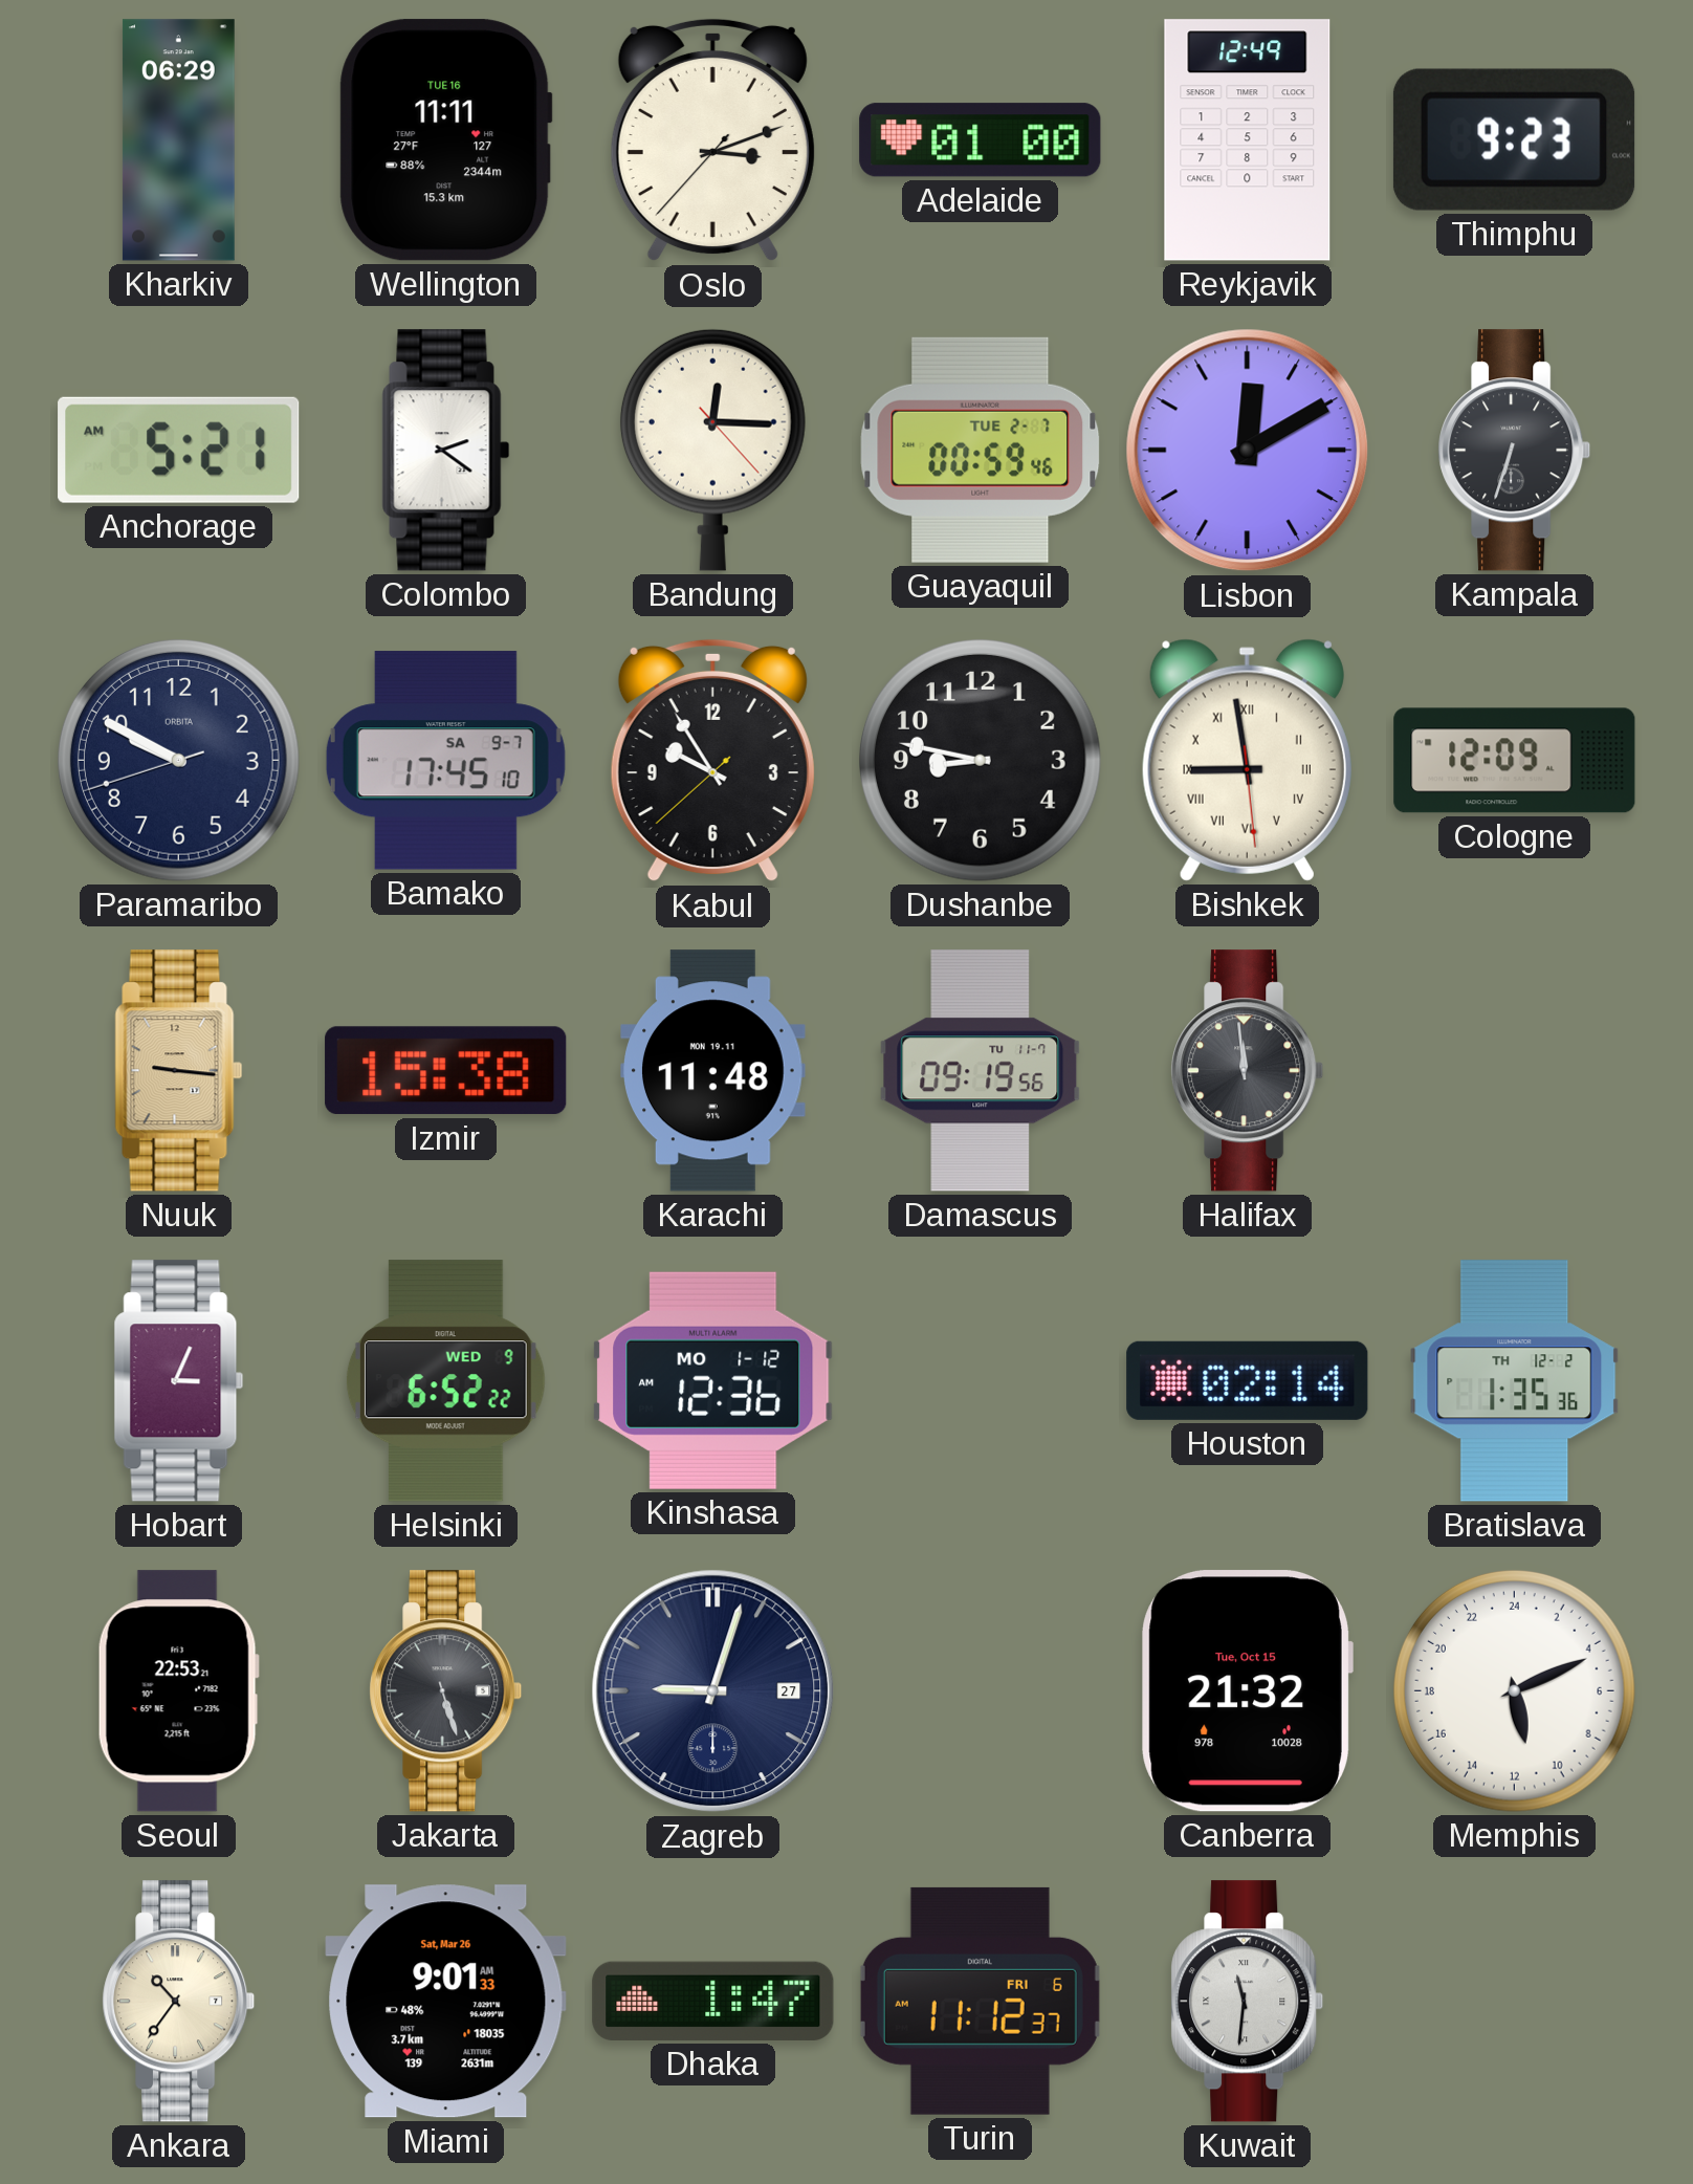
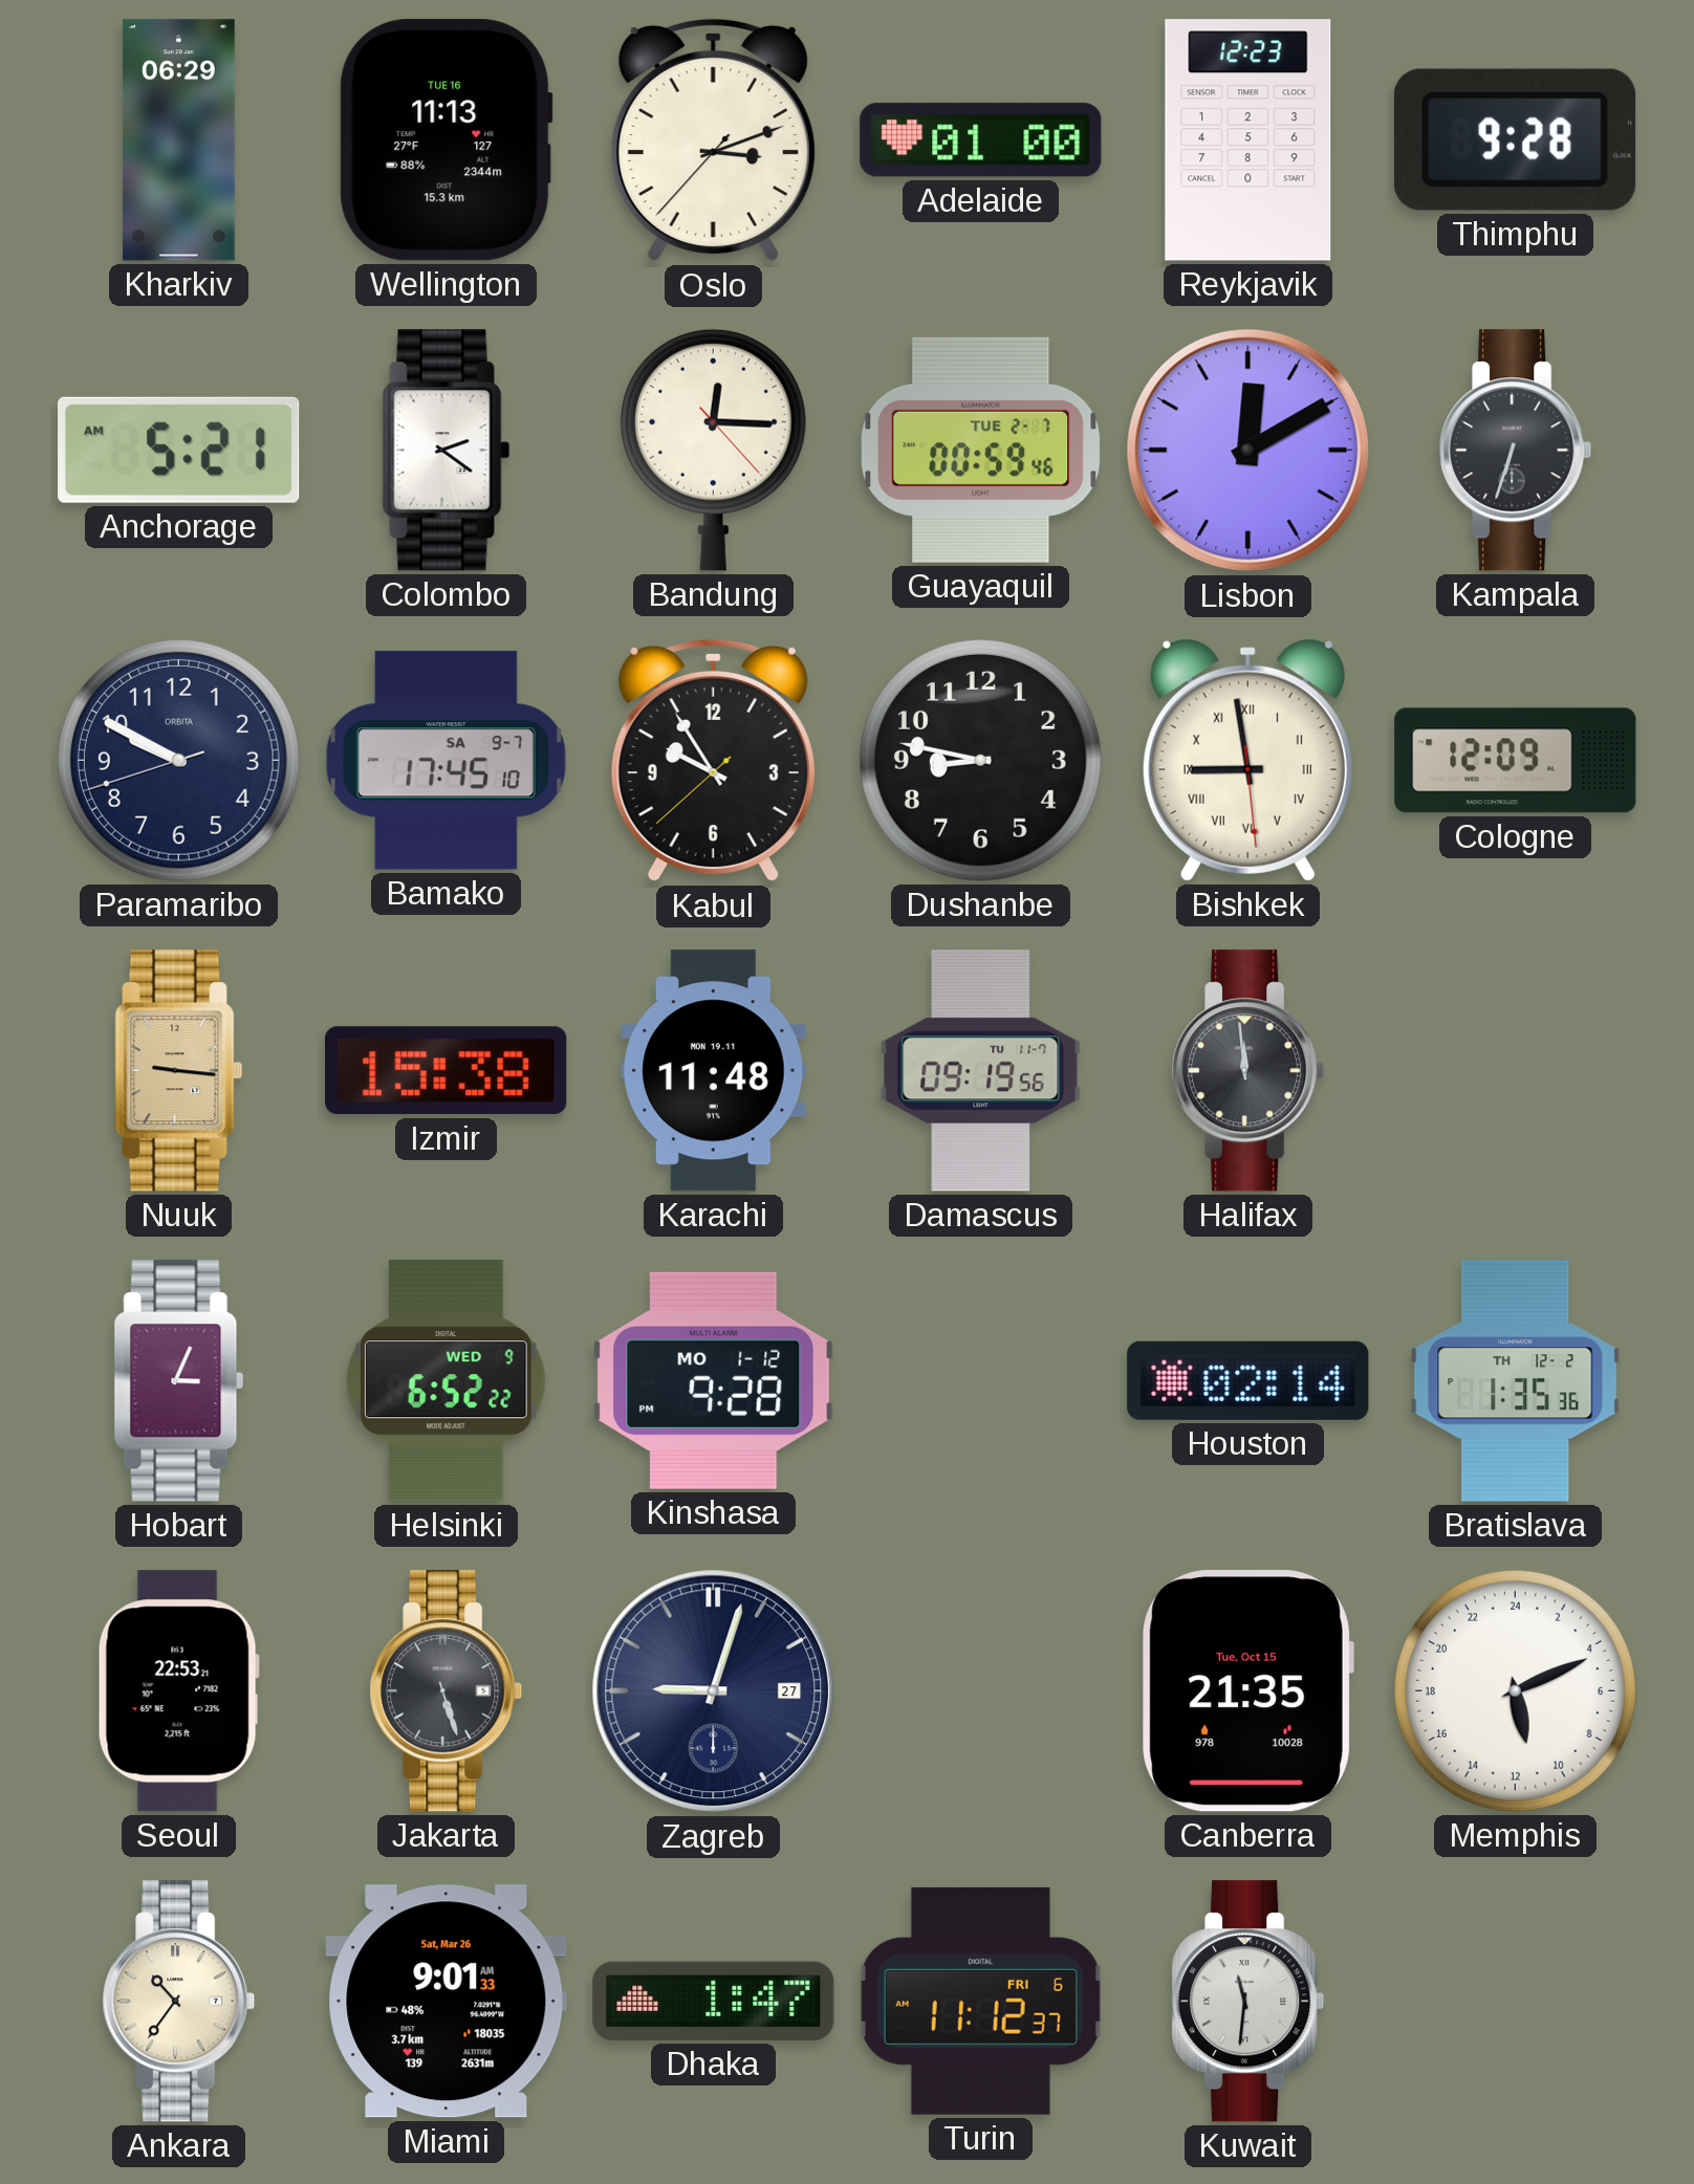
Wellington: 11:11 -> 11:13
Reykjavik: 12:49 -> 12:23
Thimphu: 9:23 -> 9:28
Kinshasa: 12:36 -> 9:28
Canberra: 21:32 -> 21:35
